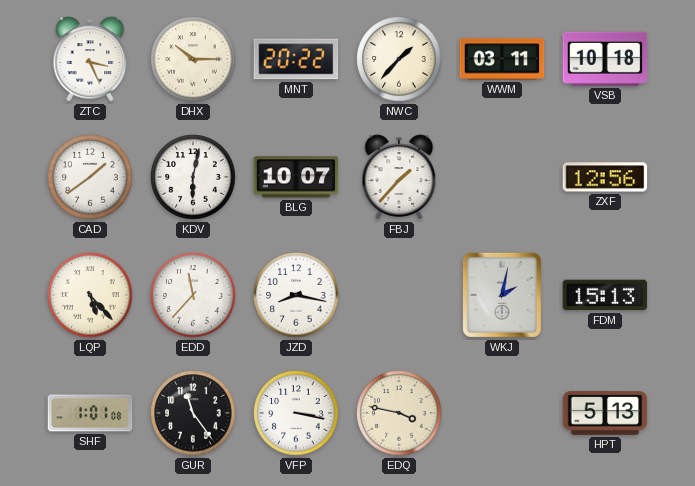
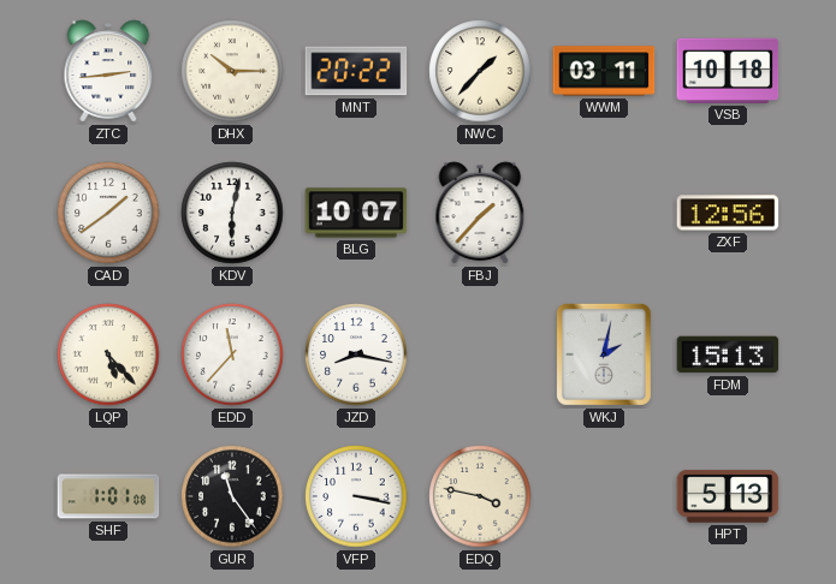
ZTC: 3:26 -> 2:44
